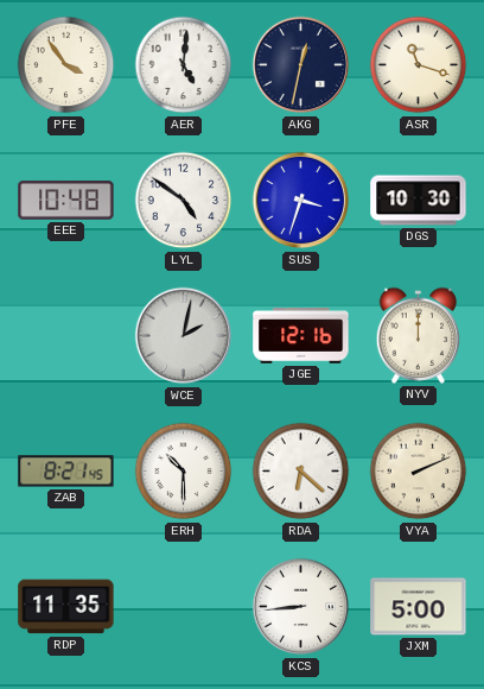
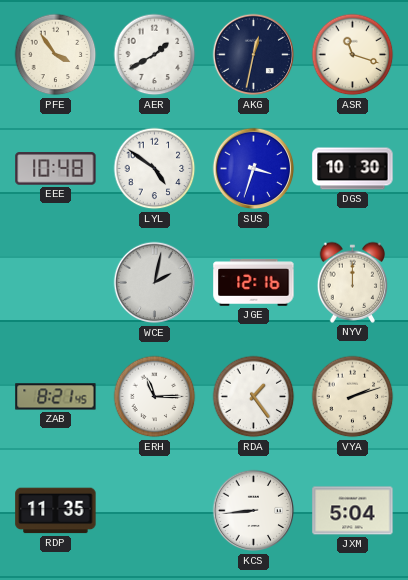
AER: 5:01 -> 1:40
ERH: 10:30 -> 11:15
RDA: 6:22 -> 1:24
VYA: 2:11 -> 2:12
JXM: 5:00 -> 5:04
